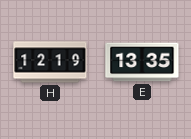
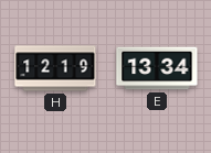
E: 13:35 -> 13:34
